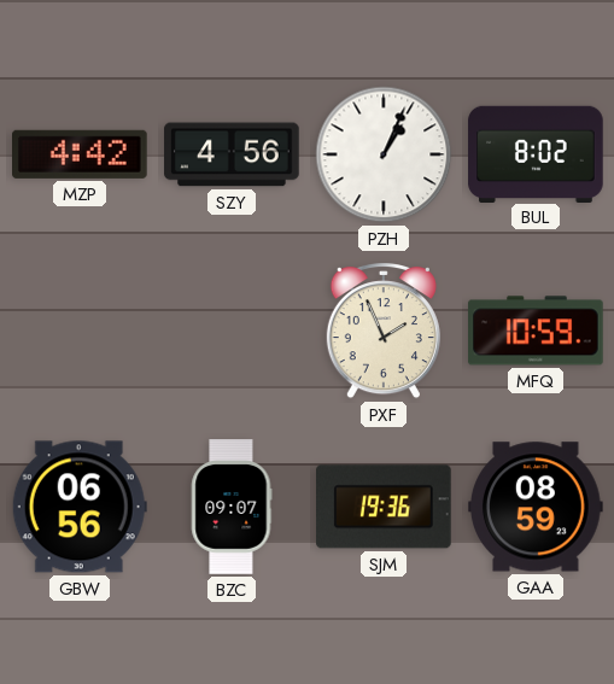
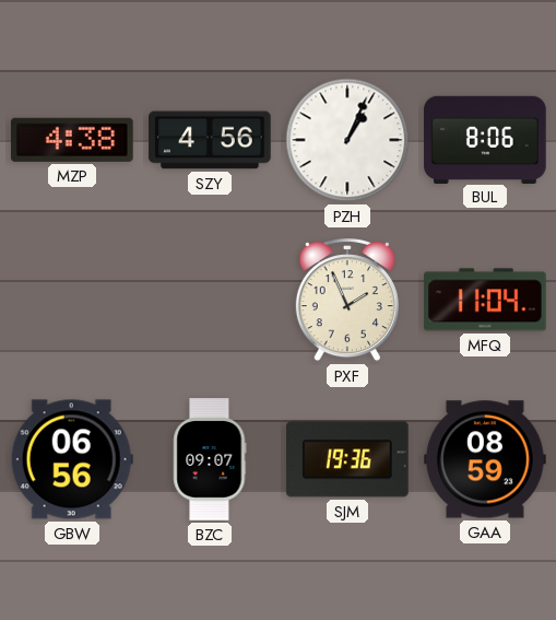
MZP: 4:42 -> 4:38
BUL: 8:02 -> 8:06
MFQ: 10:59 -> 11:04
